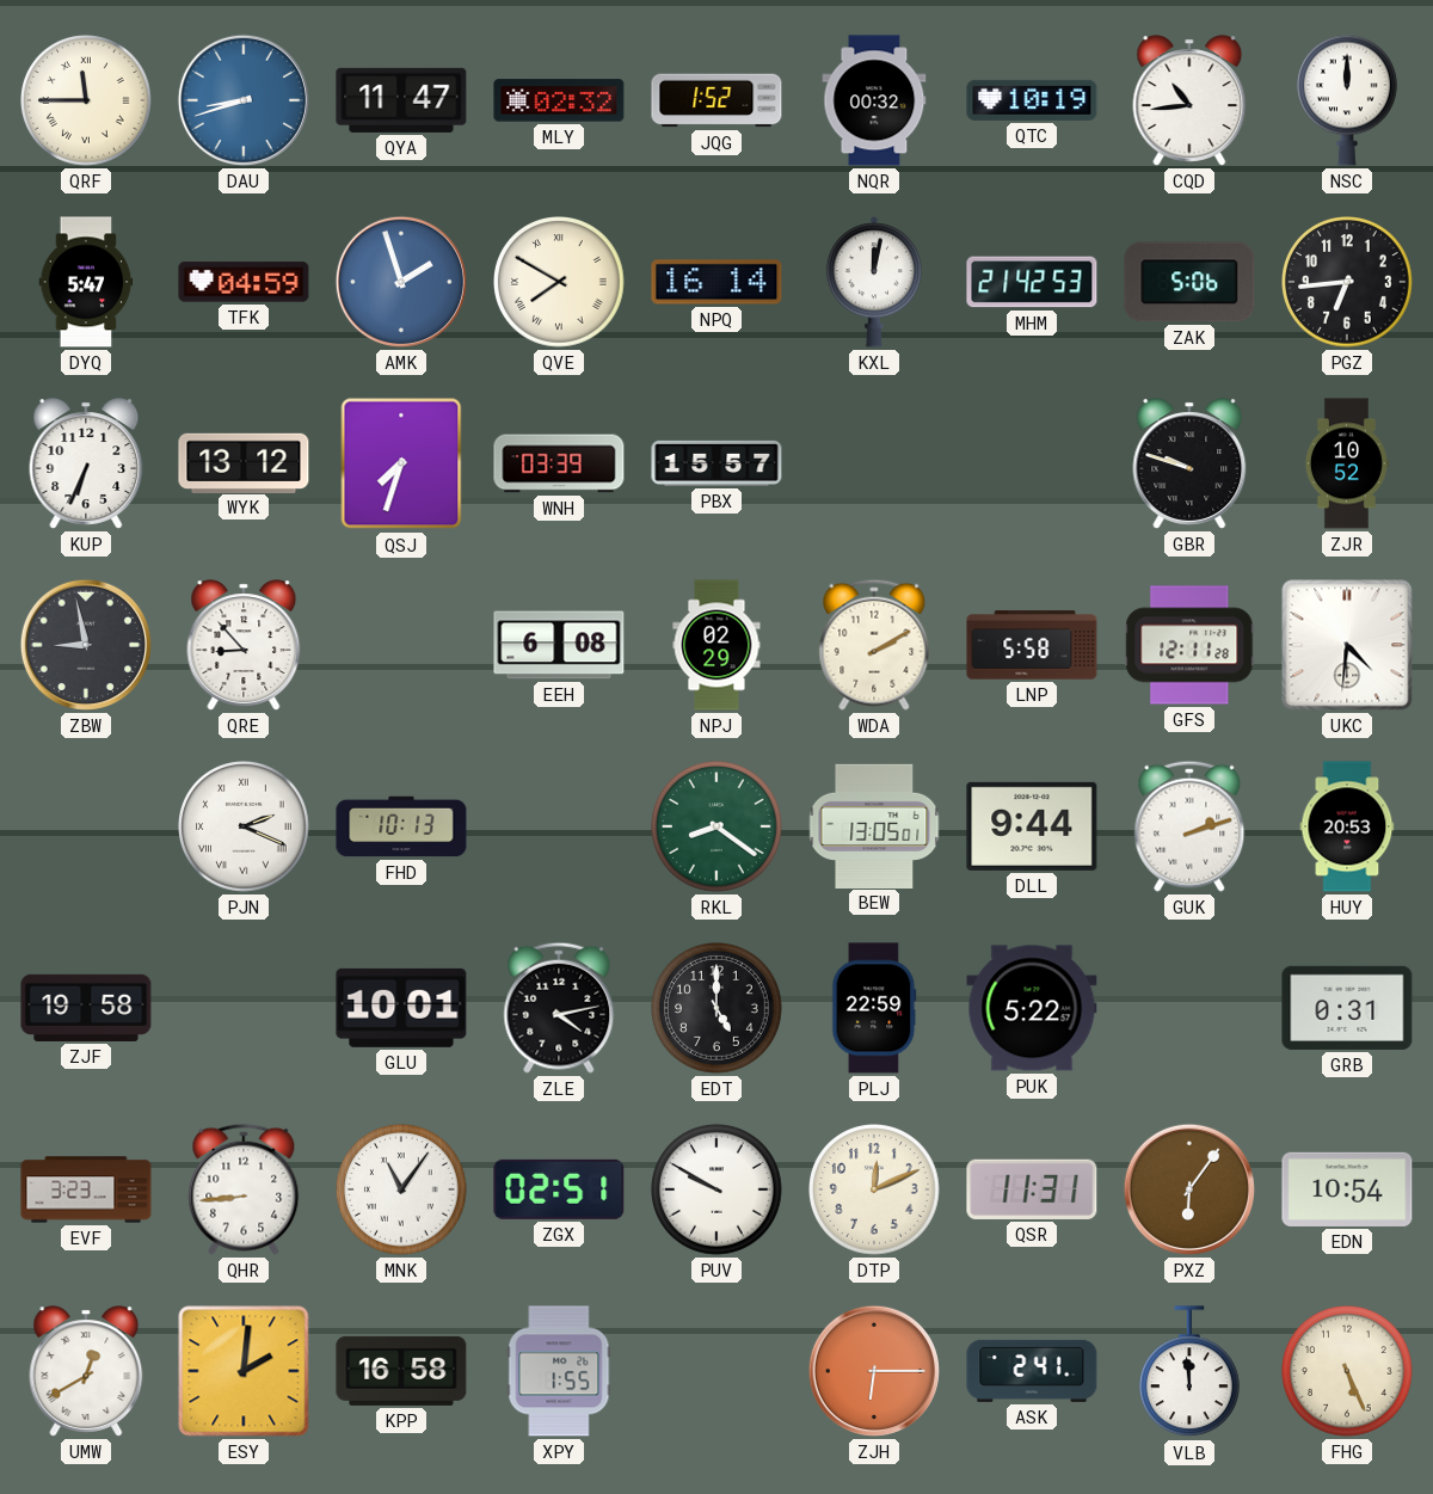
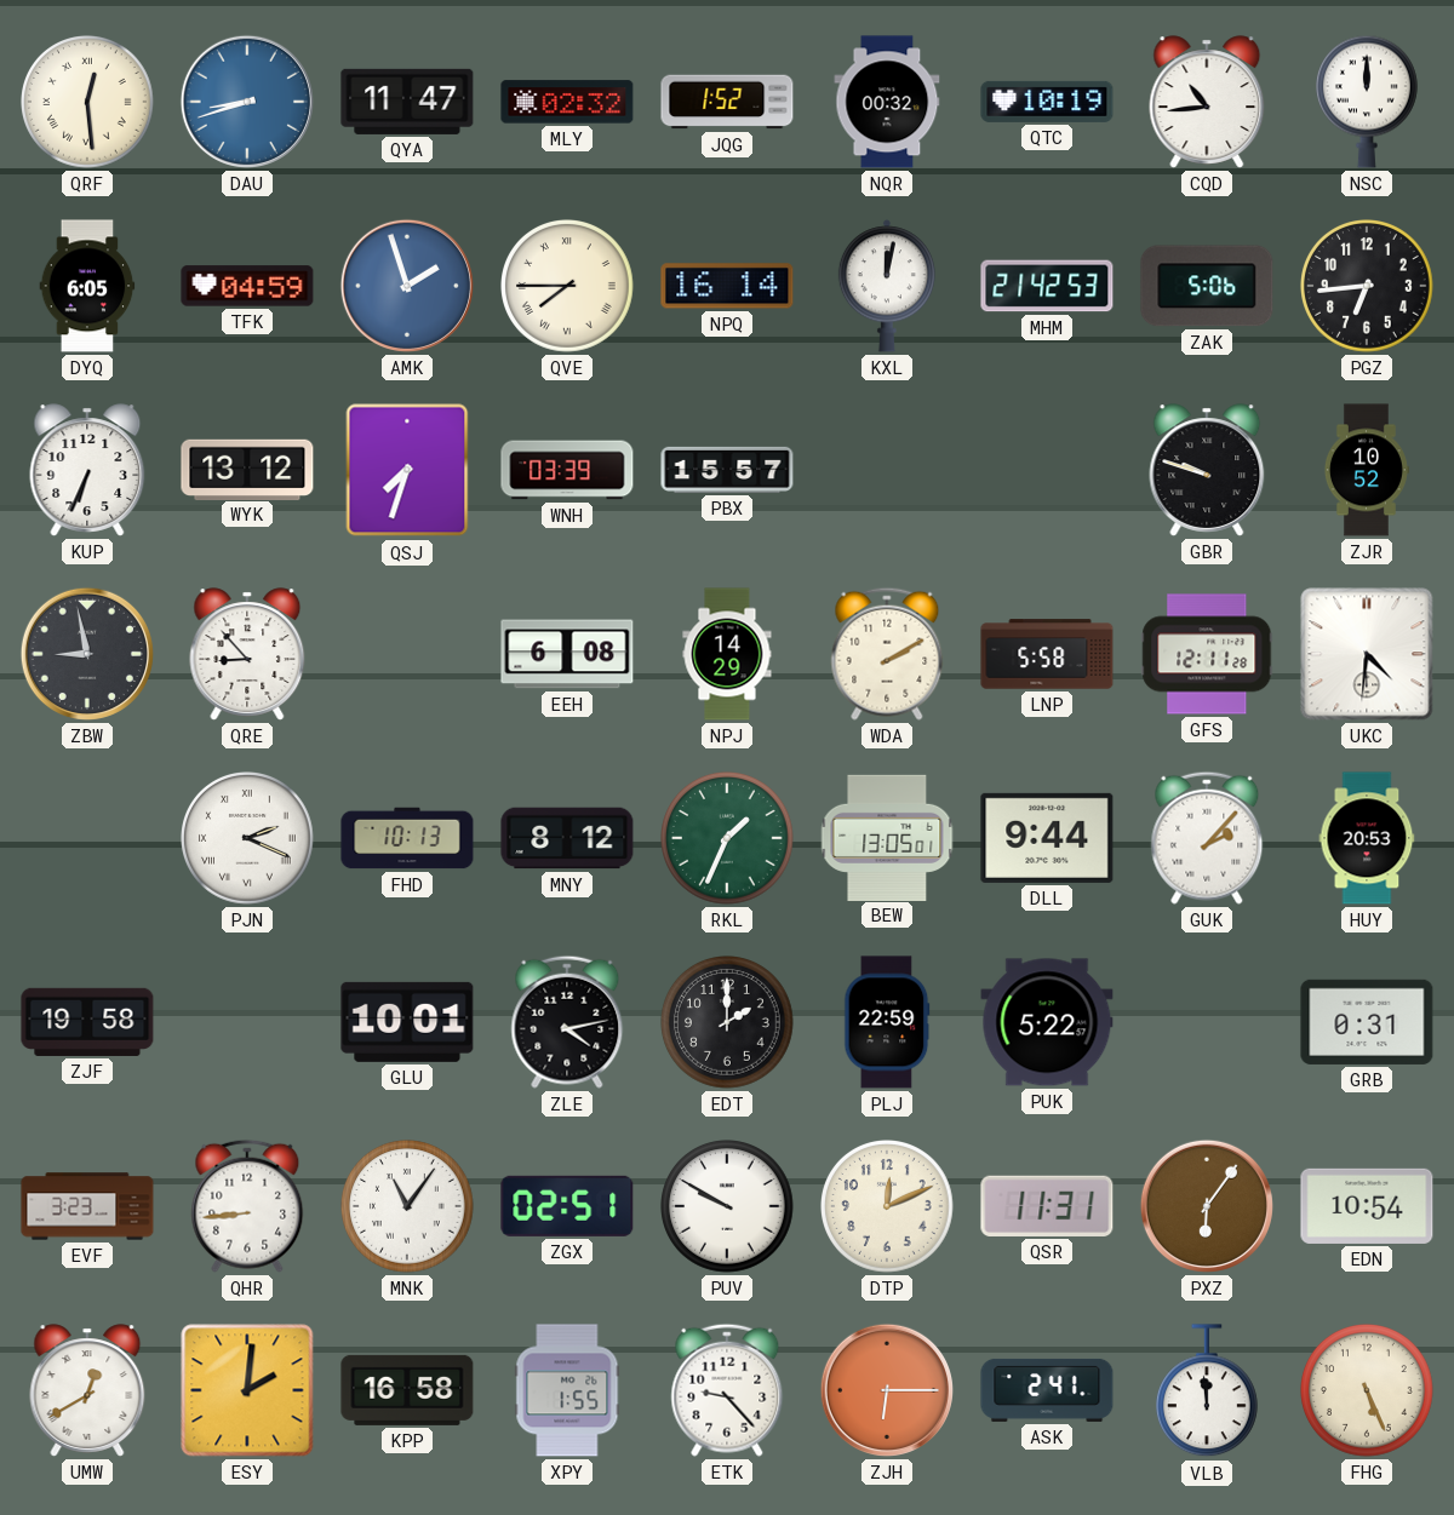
QRF: 11:45 -> 12:29
DYQ: 5:47 -> 6:05
QVE: 7:50 -> 7:45
NPJ: 02:29 -> 14:29
MNY: none -> 8:12
RKL: 8:21 -> 1:34
GUK: 2:12 -> 2:07
EDT: 5:00 -> 2:00
ETK: none -> 9:23
